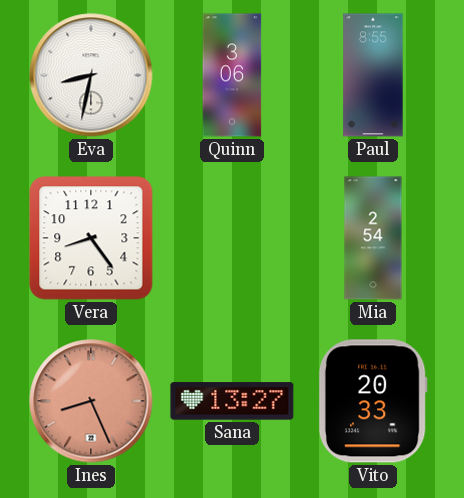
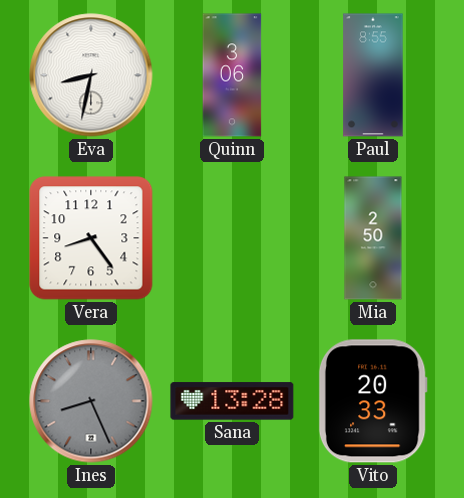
Mia: 2:54 -> 2:50
Ines dial: salmon -> grey
Sana: 13:27 -> 13:28
